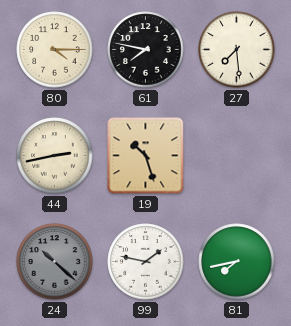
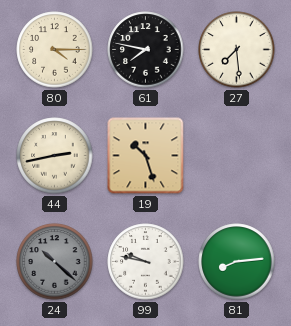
99: 1:47 -> 9:47
81: 7:43 -> 8:14
